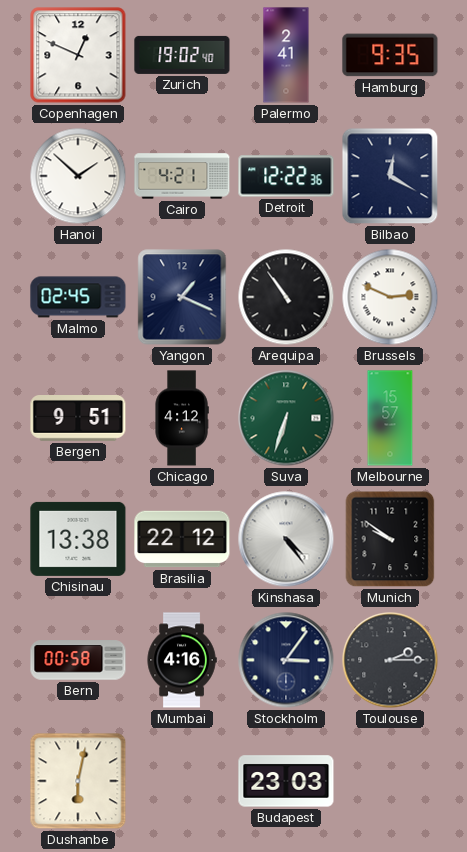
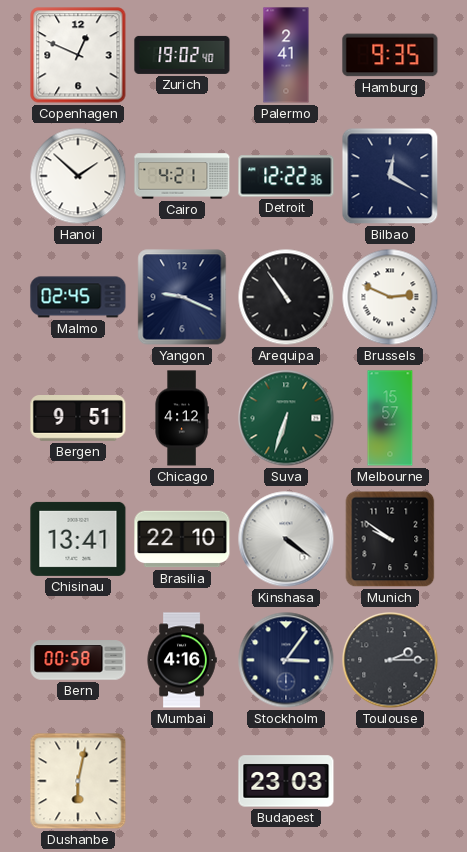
Yangon: 1:19 -> 9:19
Chisinau: 13:38 -> 13:41
Brasilia: 22:12 -> 22:10
Kinshasa: 4:24 -> 4:21
